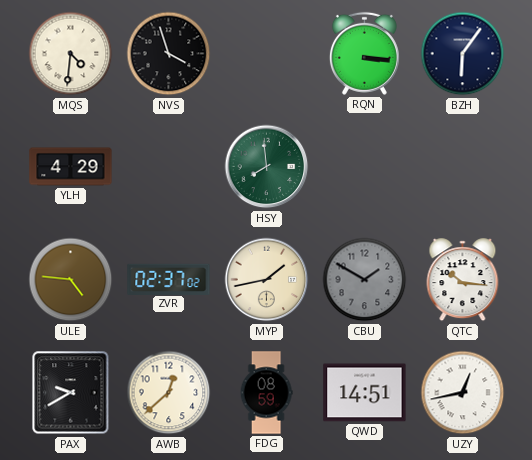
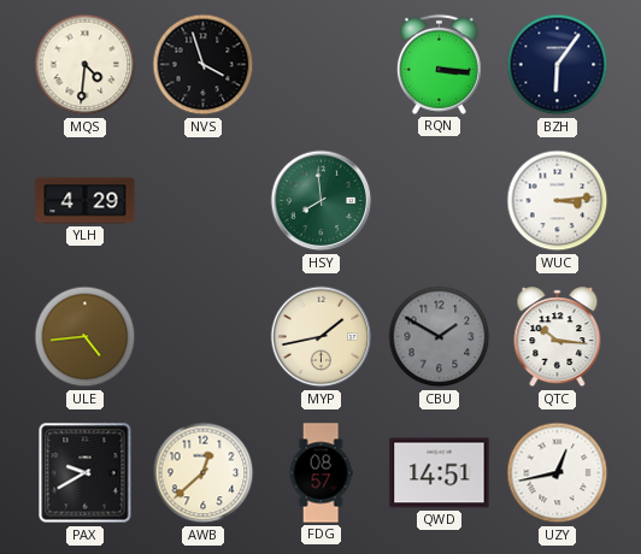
WUC: none -> 3:14
ULE: 4:46 -> 4:44
ZVR: 02:37 -> none
FDG: 08:59 -> 08:57
